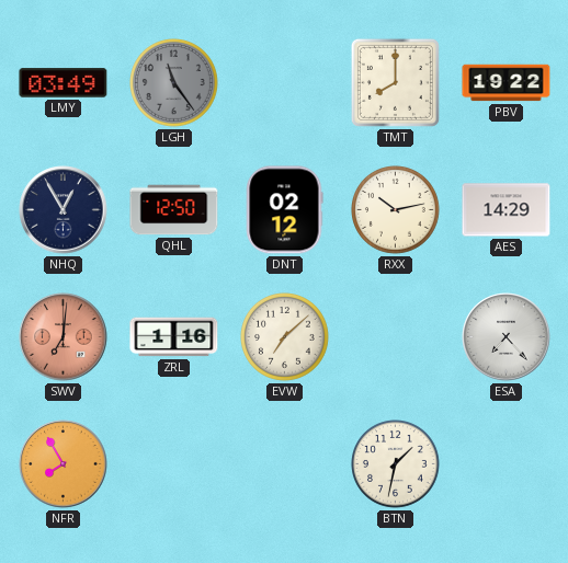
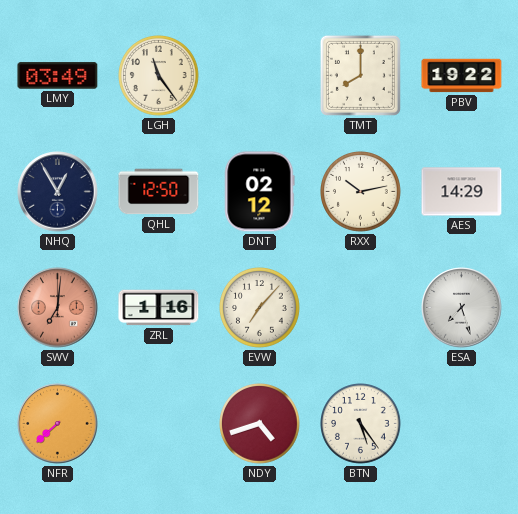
LGH dial: grey -> cream
EVW: 7:08 -> 7:07
ESA: 7:23 -> 7:27
NFR: 7:55 -> 7:38
NDY: none -> 4:42
BTN: 1:32 -> 5:24
